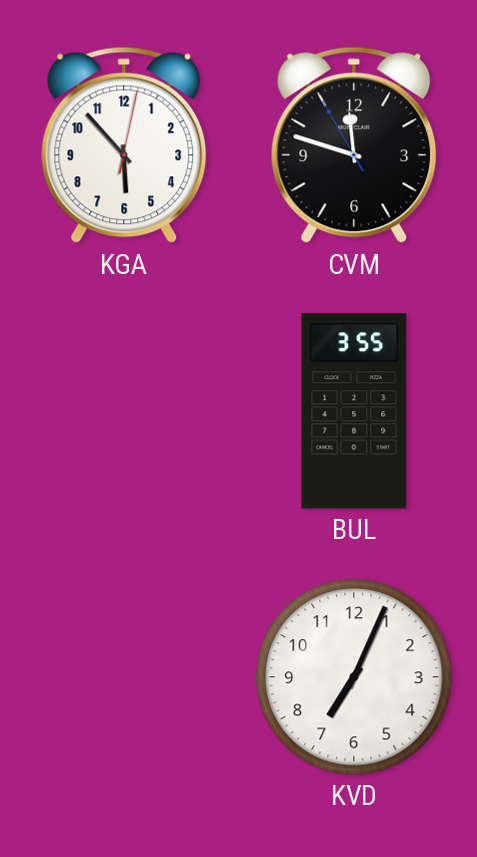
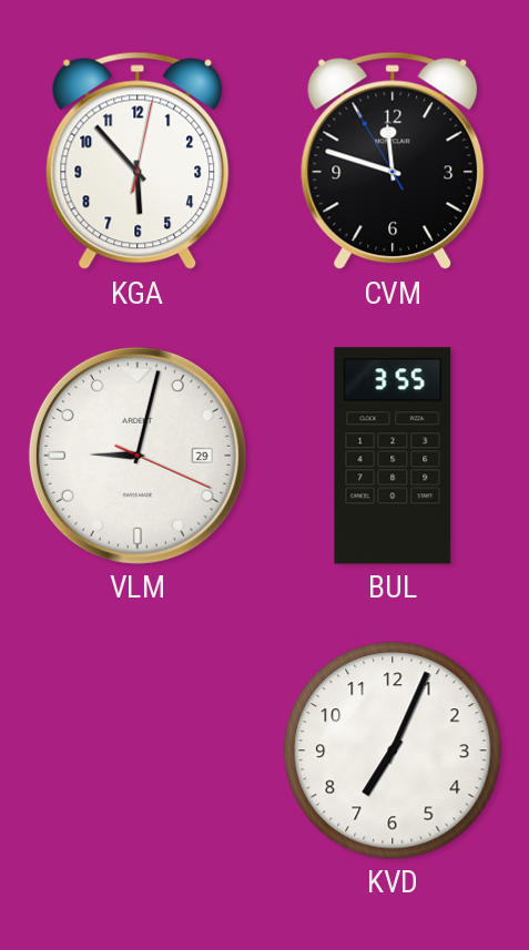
VLM: none -> 9:02
